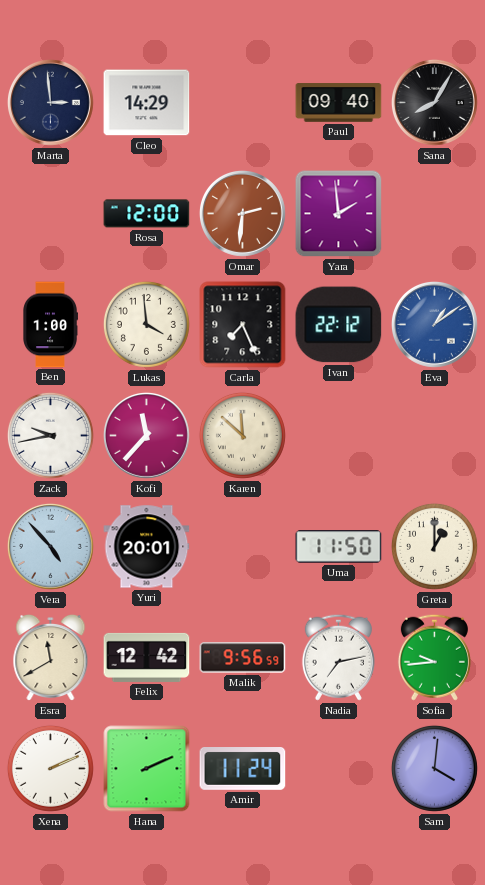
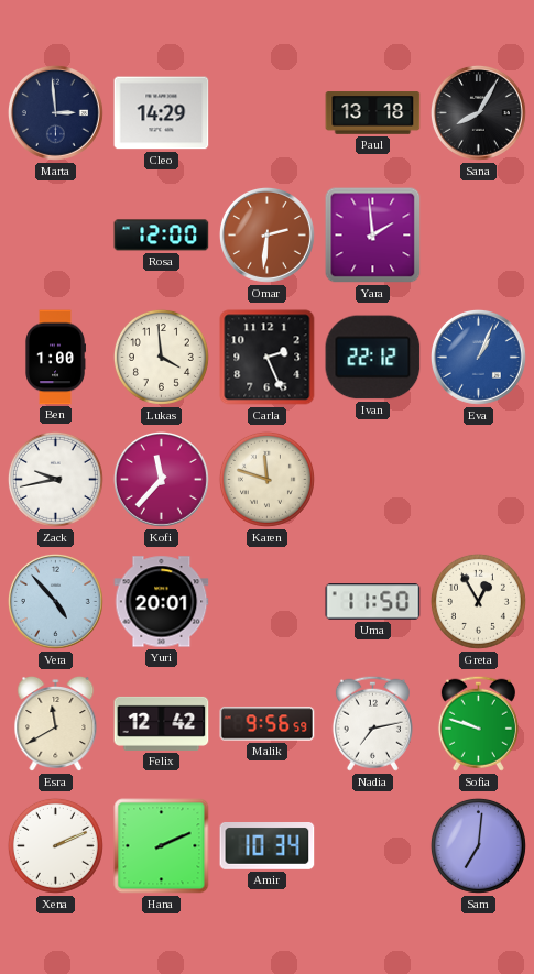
Paul: 09:40 -> 13:18
Carla: 7:26 -> 2:26
Eva: 1:09 -> 1:04
Karen: 11:52 -> 11:48
Greta: 1:00 -> 12:55
Sofia: 9:44 -> 9:48
Amir: 11:24 -> 10:34
Sam: 4:01 -> 7:01
